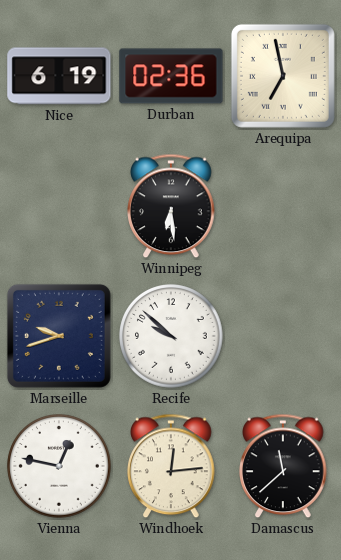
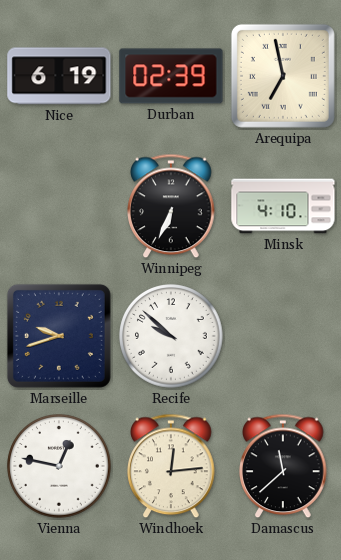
Durban: 02:36 -> 02:39
Winnipeg: 6:29 -> 6:34
Minsk: none -> 4:10
